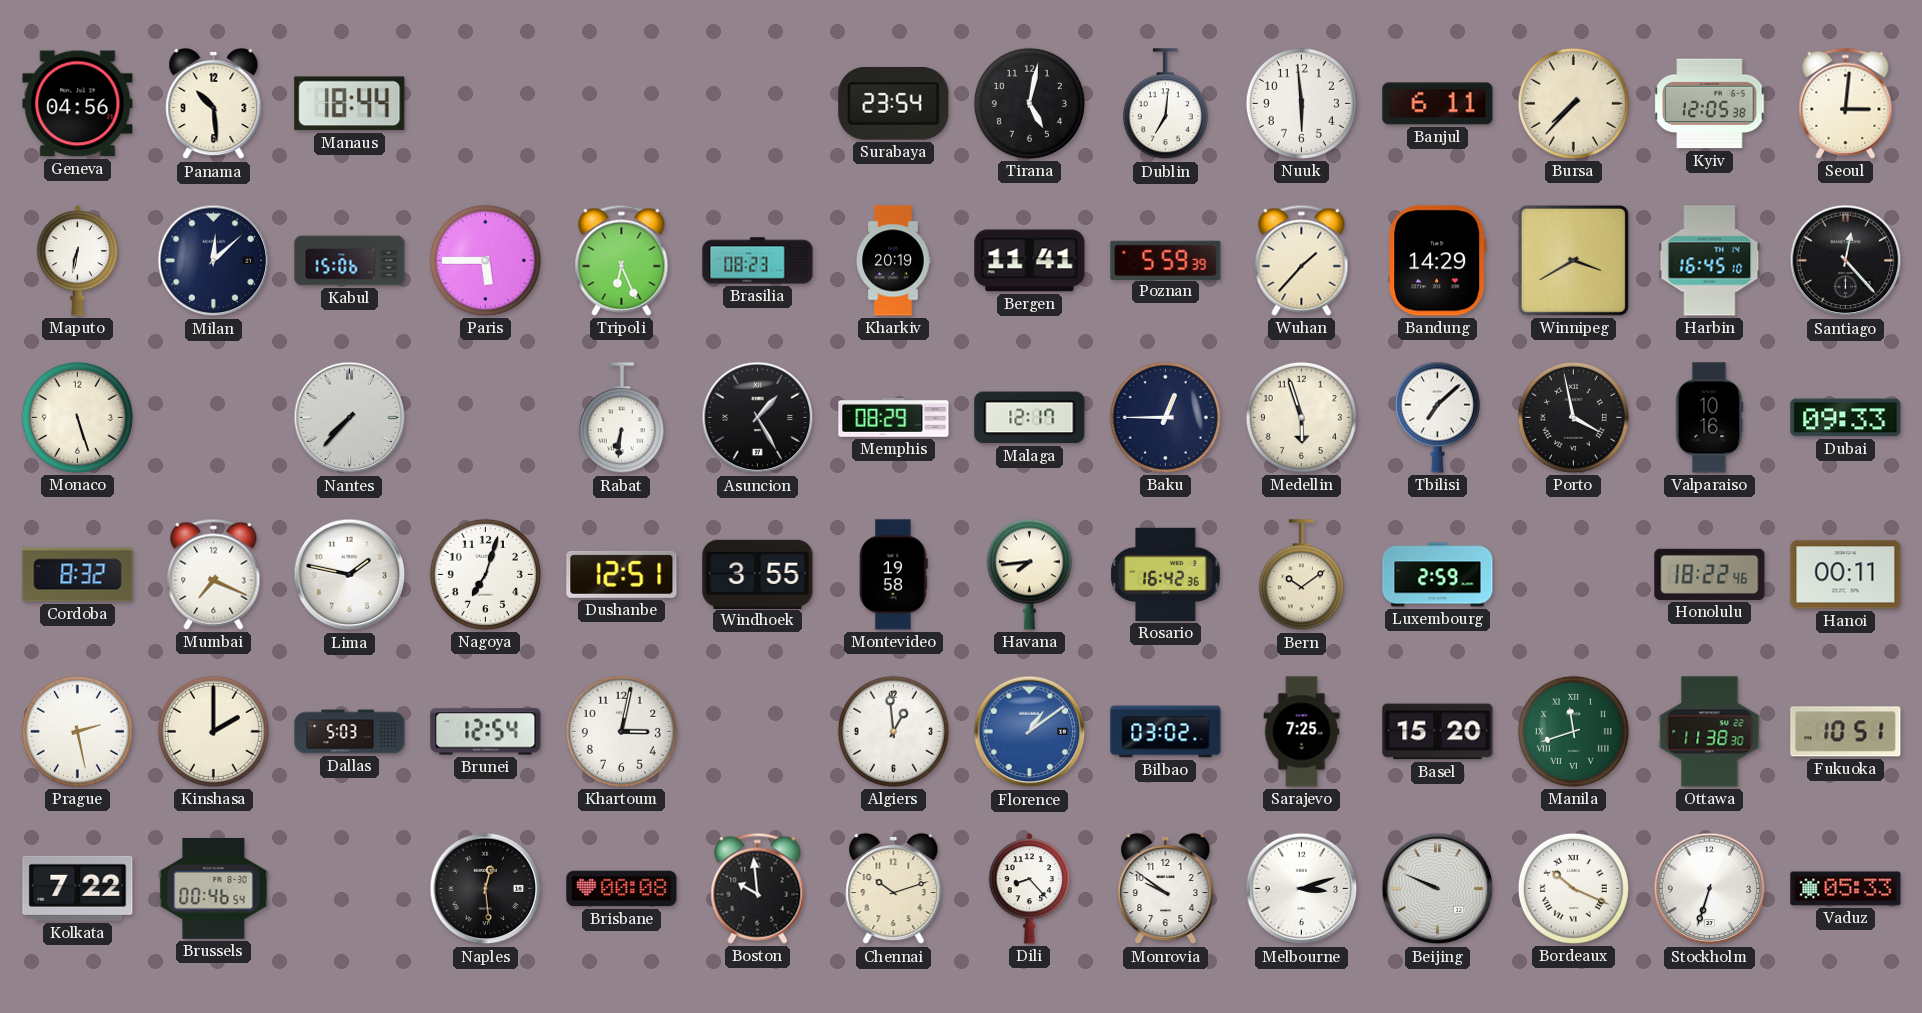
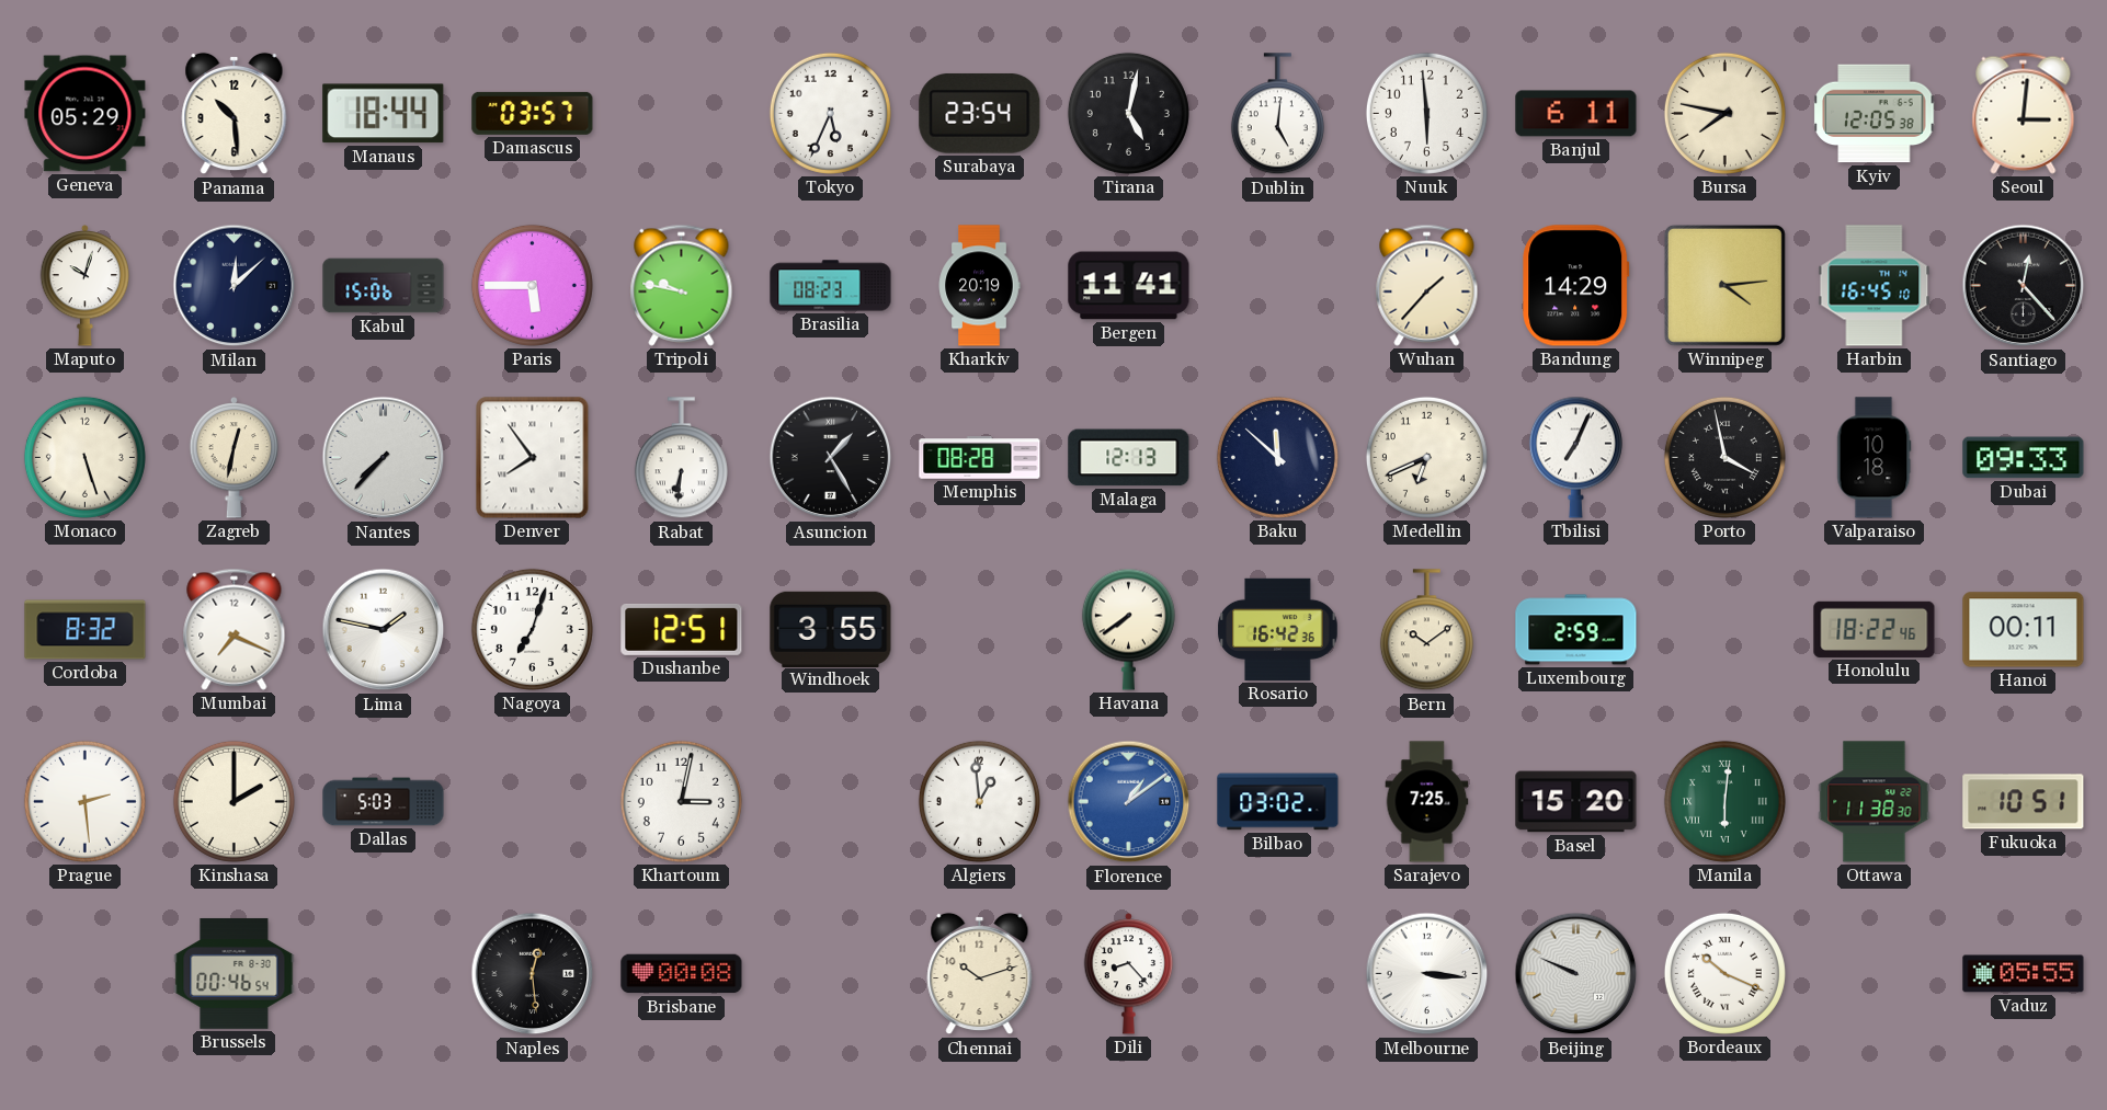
Geneva: 04:56 -> 05:29
Damascus: none -> 03:57
Tokyo: none -> 5:34
Dublin: 7:01 -> 5:01
Bursa: 7:37 -> 7:47
Maputo: 6:32 -> 10:03
Tripoli: 6:26 -> 9:47
Poznan: 5:59 -> none
Winnipeg: 3:40 -> 4:14
Zagreb: none -> 12:32
Denver: none -> 7:54
Memphis: 08:29 -> 08:28
Malaga: 12:17 -> 12:13
Baku: 12:45 -> 11:52
Medellin: 5:57 -> 6:41
Tbilisi: 7:08 -> 7:04
Valparaiso: 10:16 -> 10:18
Montevideo: 19:58 -> none
Havana: 7:44 -> 7:39
Prague: 2:28 -> 2:29
Brunei: 12:54 -> none
Manila: 11:42 -> 6:01
Kolkata: 7:22 -> none
Boston: 9:59 -> none
Monrovia: 9:51 -> none
Melbourne: 3:12 -> 3:16
Stockholm: 6:33 -> none
Vaduz: 05:33 -> 05:55
